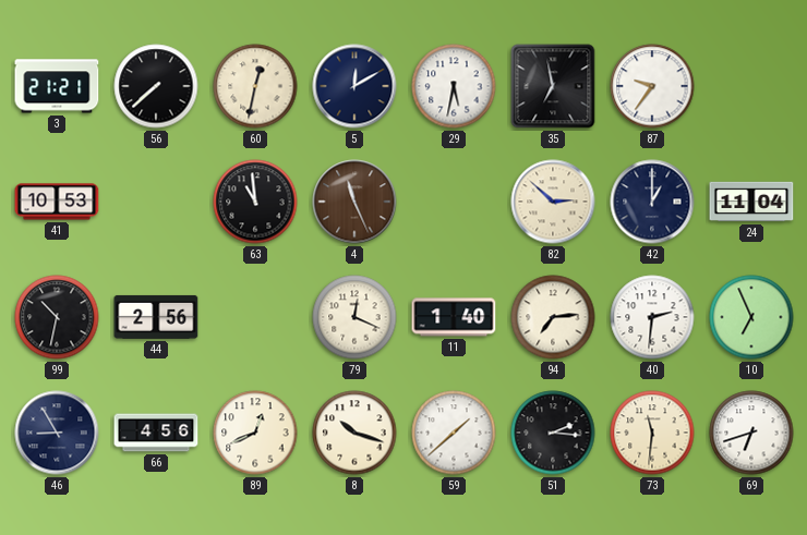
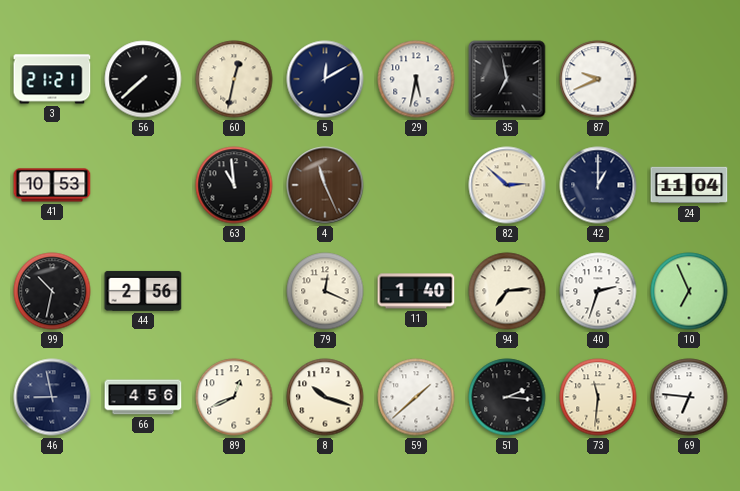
87: 9:36 -> 9:41
40: 2:31 -> 2:33
46: 8:55 -> 8:58
69: 6:42 -> 6:46
